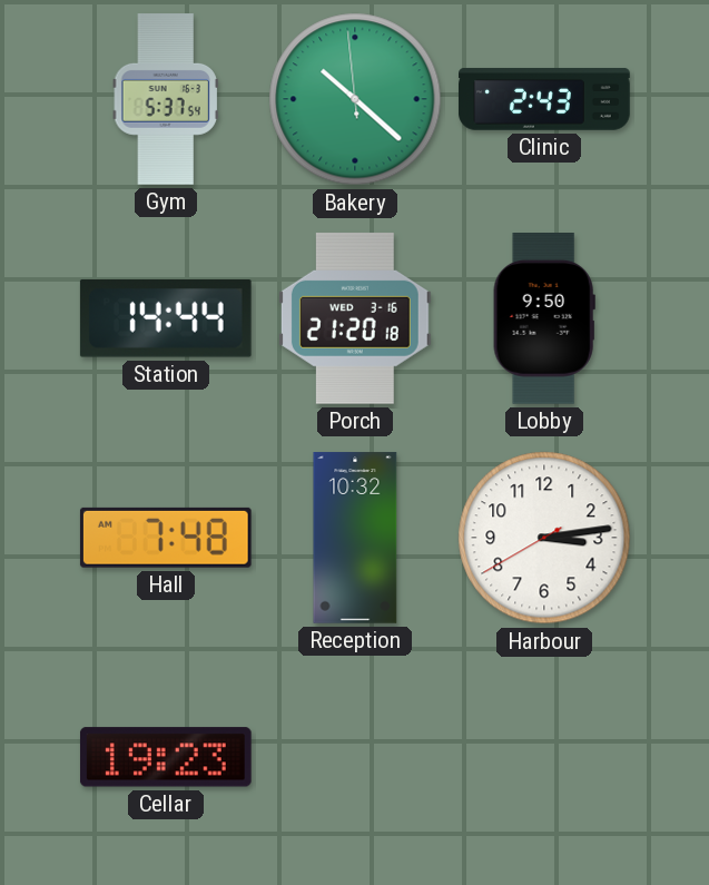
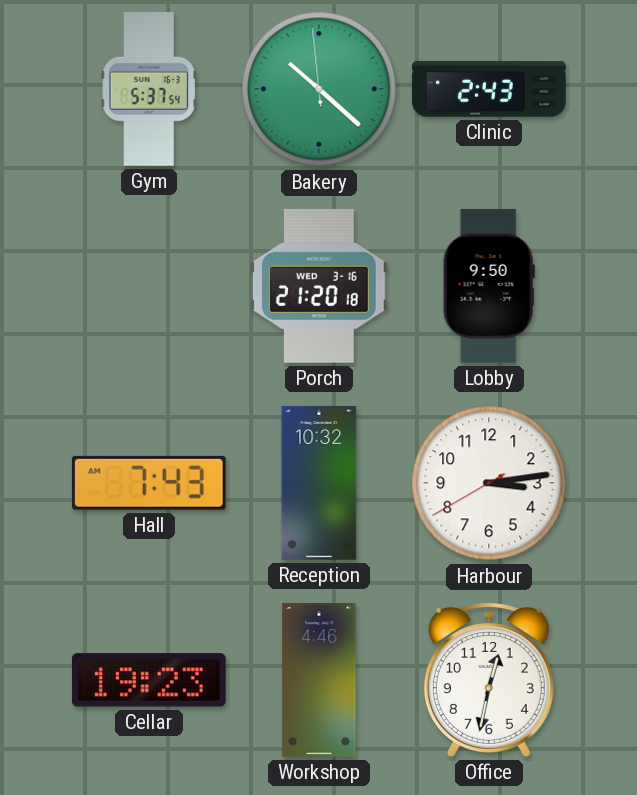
Station: 14:44 -> none
Hall: 7:48 -> 7:43
Workshop: none -> 4:46
Office: none -> 12:32
